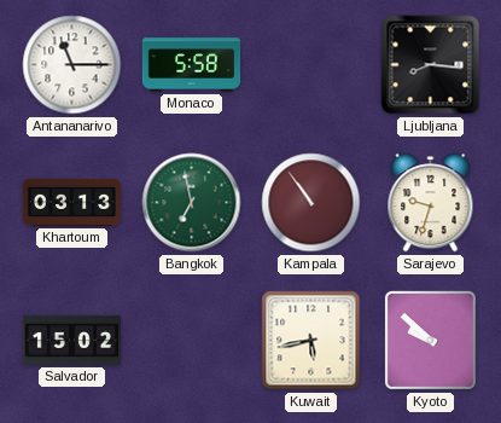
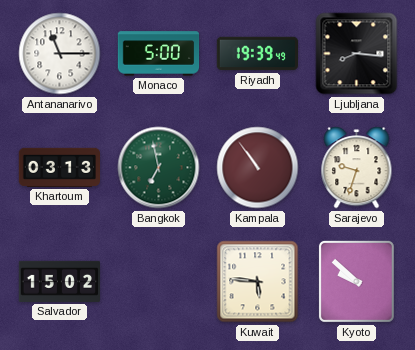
Monaco: 5:58 -> 5:00
Riyadh: none -> 19:39
Kuwait: 5:43 -> 5:46
